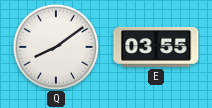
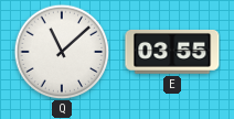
Q: 8:09 -> 11:08
